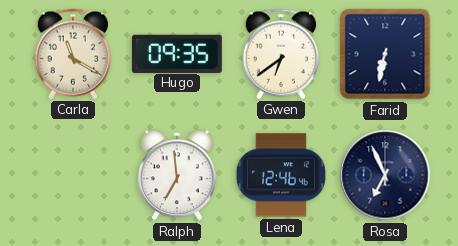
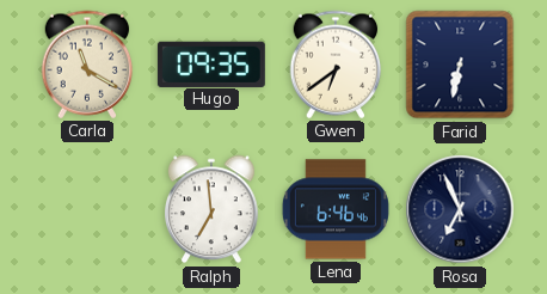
Lena: 12:46 -> 6:46
